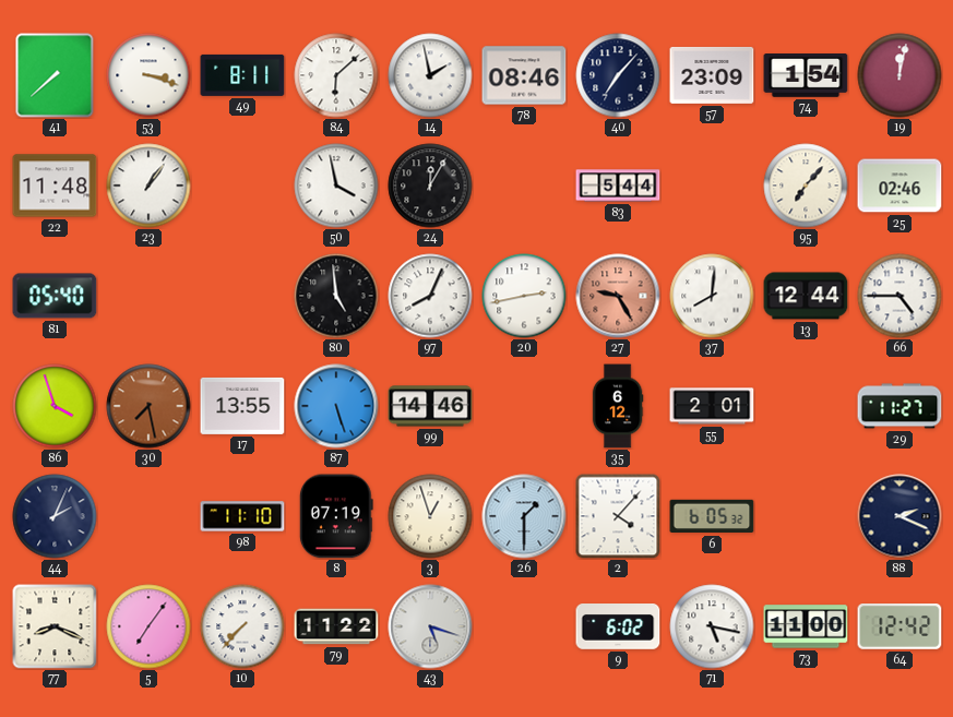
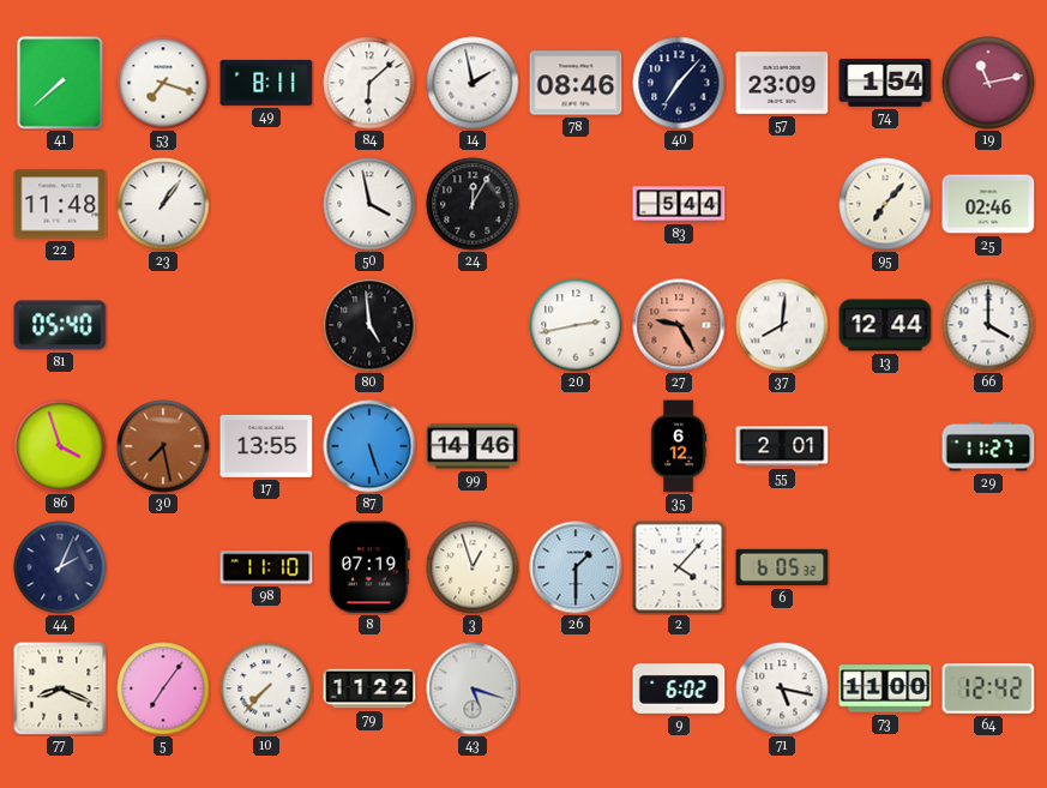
53: 3:18 -> 7:18
19: 12:02 -> 11:13
97: 8:04 -> none
66: 4:45 -> 4:00
88: 2:19 -> none
